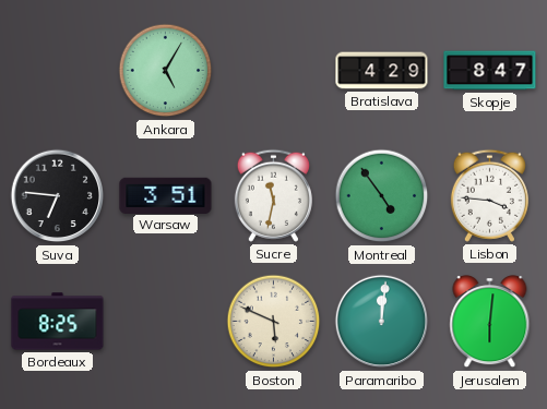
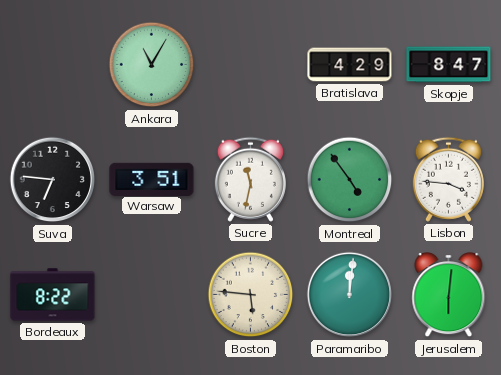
Ankara: 5:05 -> 11:05
Bordeaux: 8:25 -> 8:22
Boston: 5:49 -> 5:46
